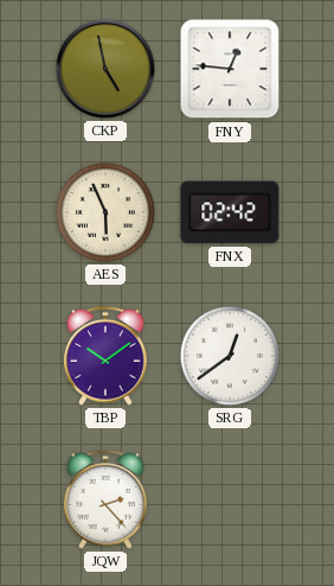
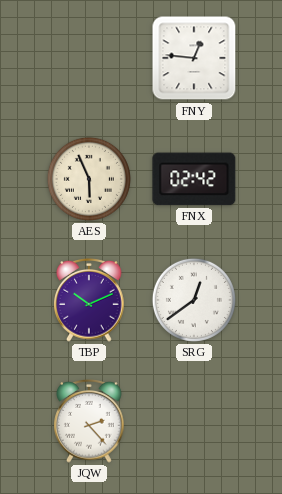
CKP: 4:58 -> none
TBP: 10:09 -> 10:11
